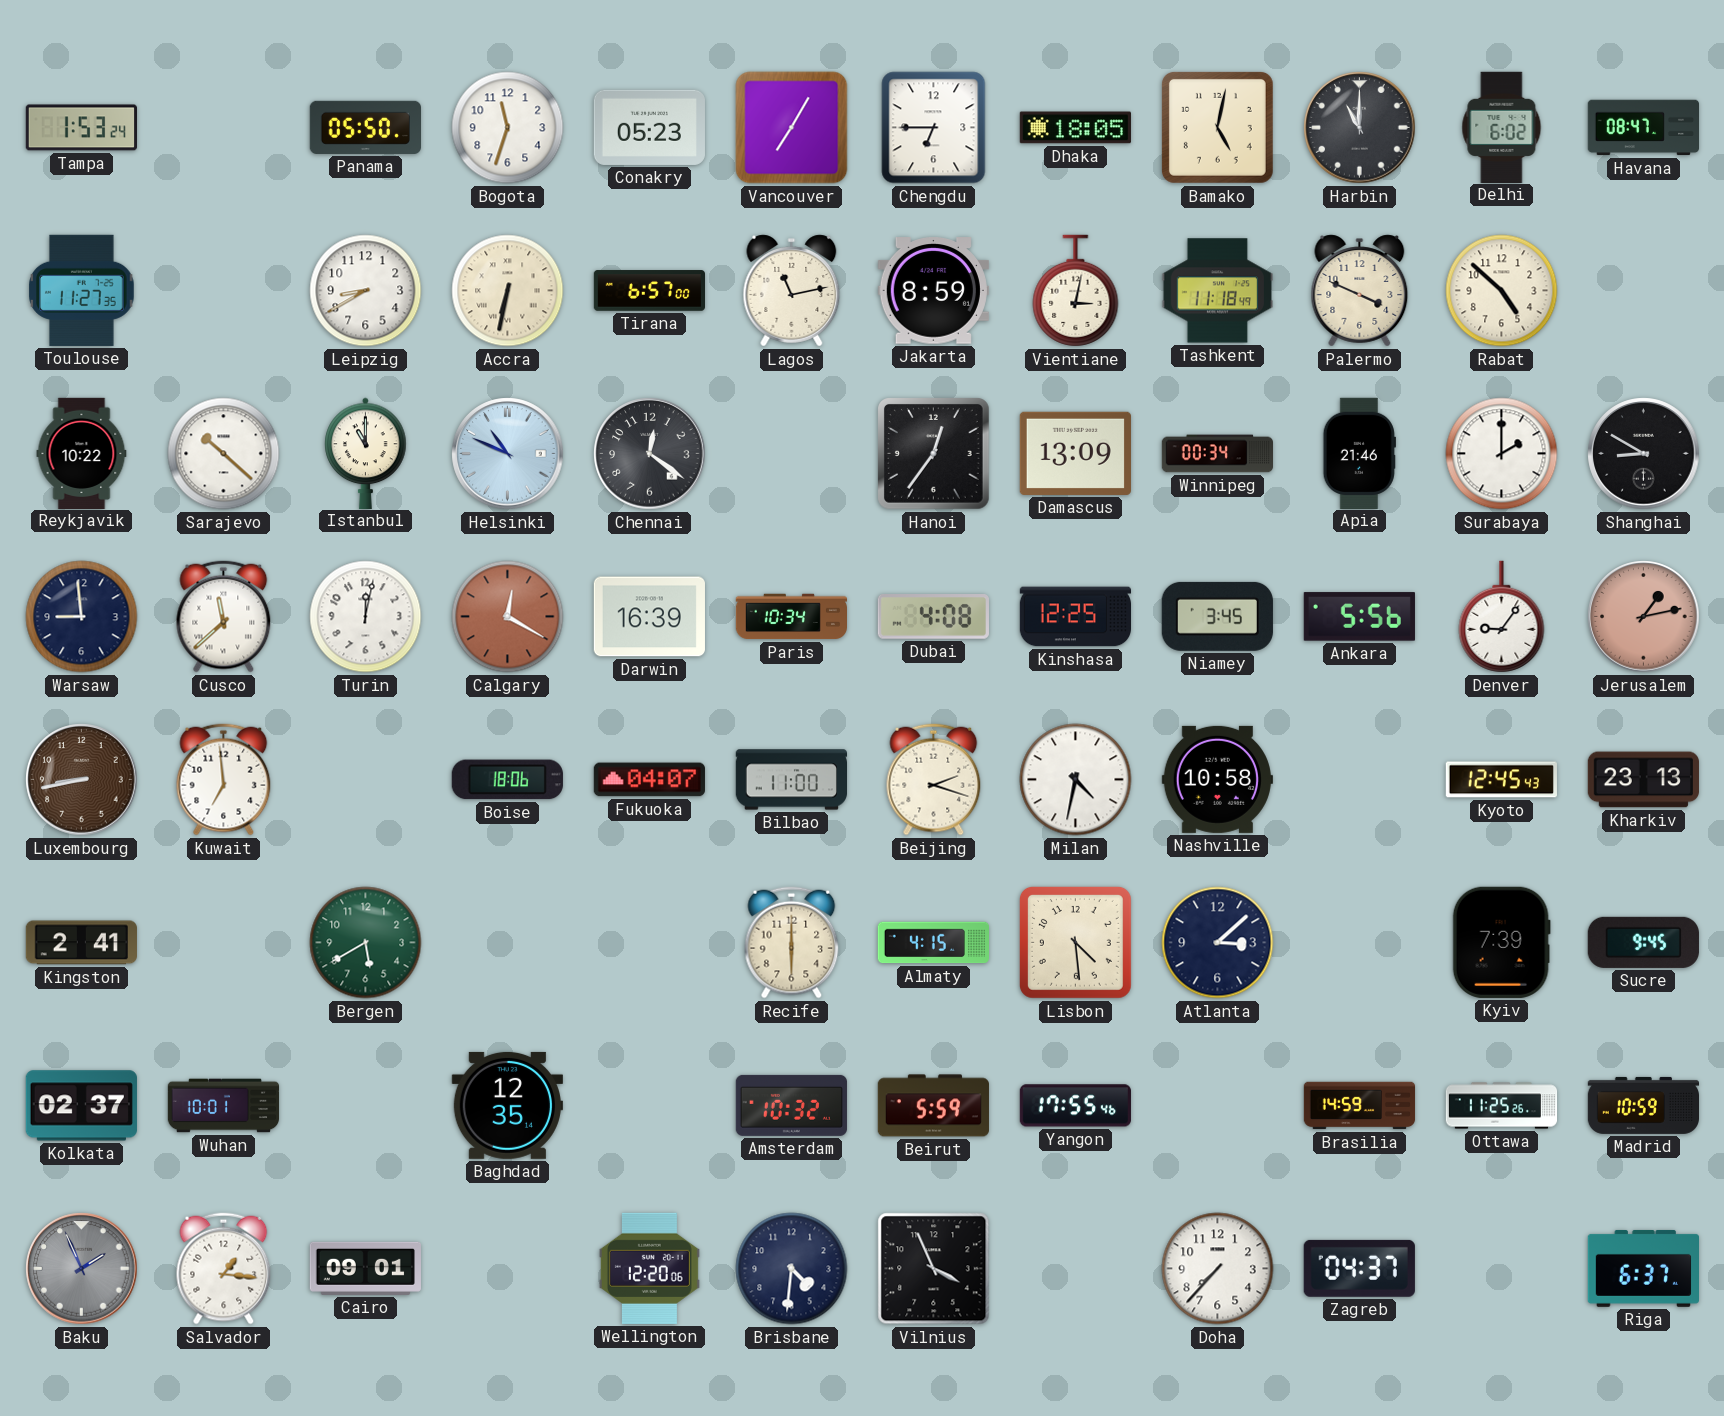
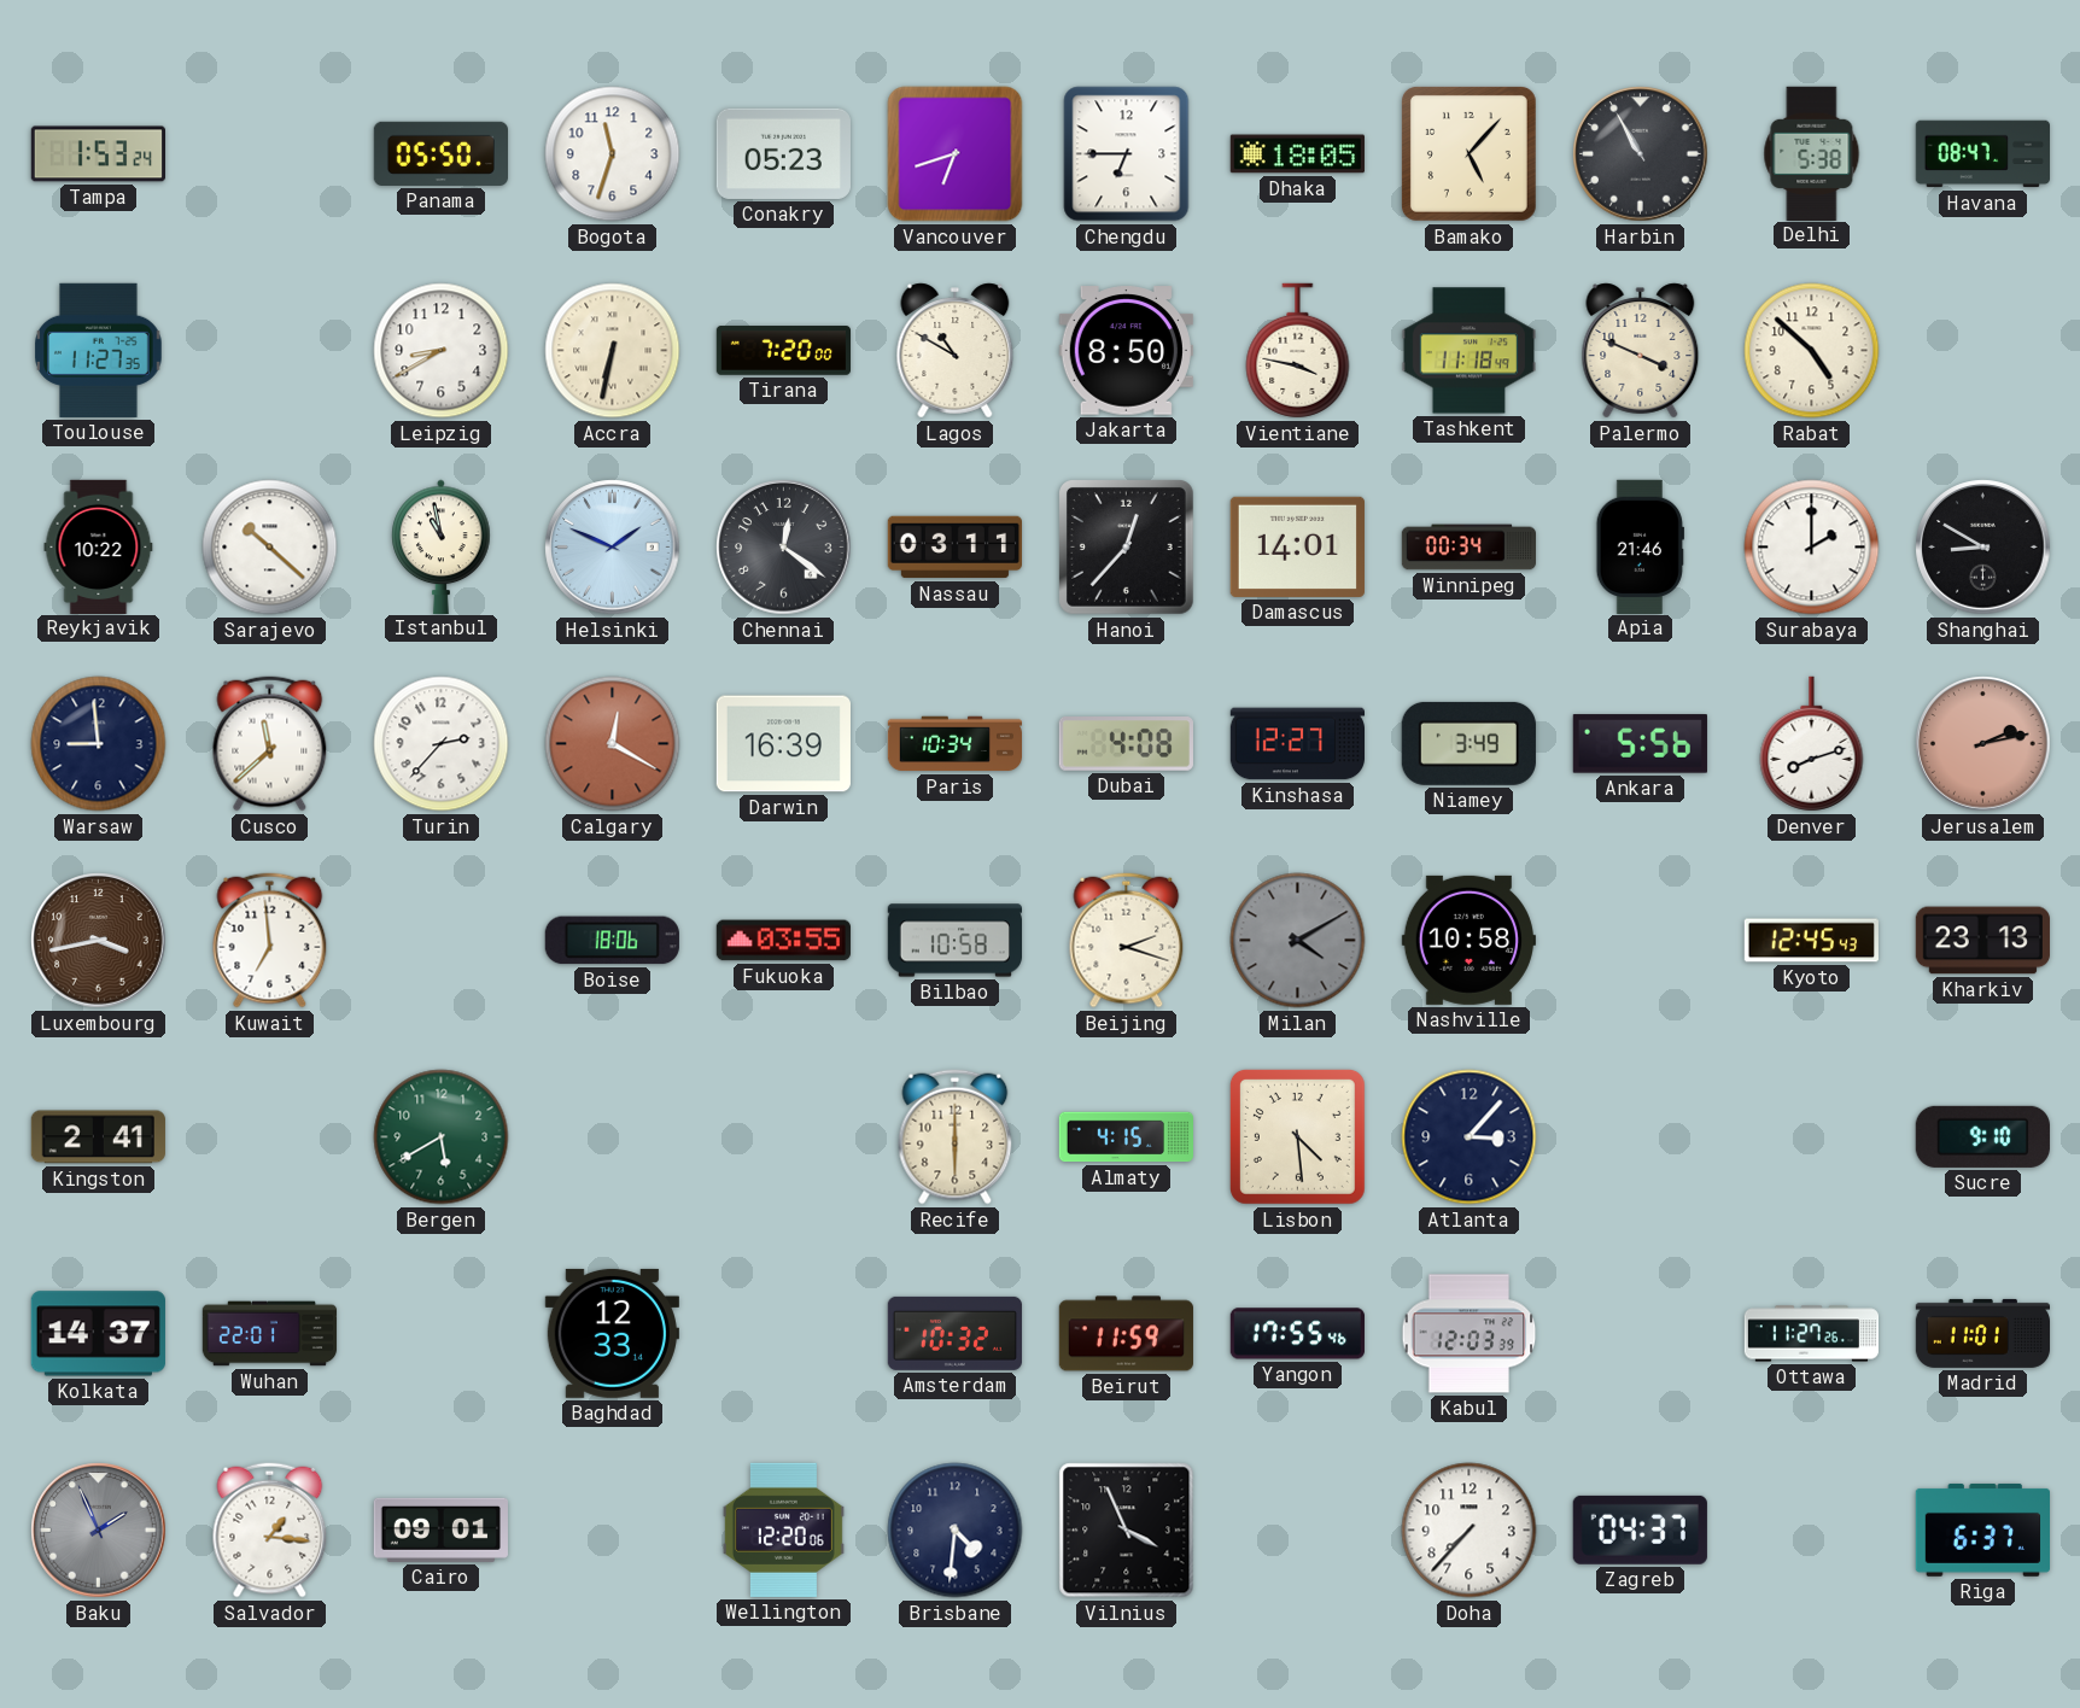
Vancouver: 7:05 -> 6:42
Bamako: 5:02 -> 5:07
Harbin: 11:00 -> 10:55
Delhi: 6:02 -> 5:38
Tirana: 6:57 -> 7:20
Lagos: 11:13 -> 10:50
Jakarta: 8:59 -> 8:50
Vientiane: 3:02 -> 3:47
Istanbul: 11:00 -> 10:58
Helsinki: 10:49 -> 1:49
Nassau: none -> 03:11
Hanoi: 12:36 -> 12:37
Damascus: 13:09 -> 14:01
Turin: 12:02 -> 2:37
Kinshasa: 12:25 -> 12:27
Niamey: 3:45 -> 3:49
Denver: 9:06 -> 8:12
Jerusalem: 1:13 -> 2:13
Luxembourg: 8:43 -> 3:43
Fukuoka: 04:07 -> 03:55
Bilbao: 11:00 -> 10:58
Milan: 4:32 -> 4:10
Milan dial: white -> grey
Atlanta: 3:08 -> 3:07
Kyiv: 7:39 -> none
Sucre: 9:45 -> 9:10
Kolkata: 02:37 -> 14:37
Wuhan: 10:01 -> 22:01
Baghdad: 12:35 -> 12:33
Beirut: 5:59 -> 11:59
Kabul: none -> 12:03
Brasilia: 14:59 -> none
Ottawa: 11:25 -> 11:27
Madrid: 10:59 -> 11:01
